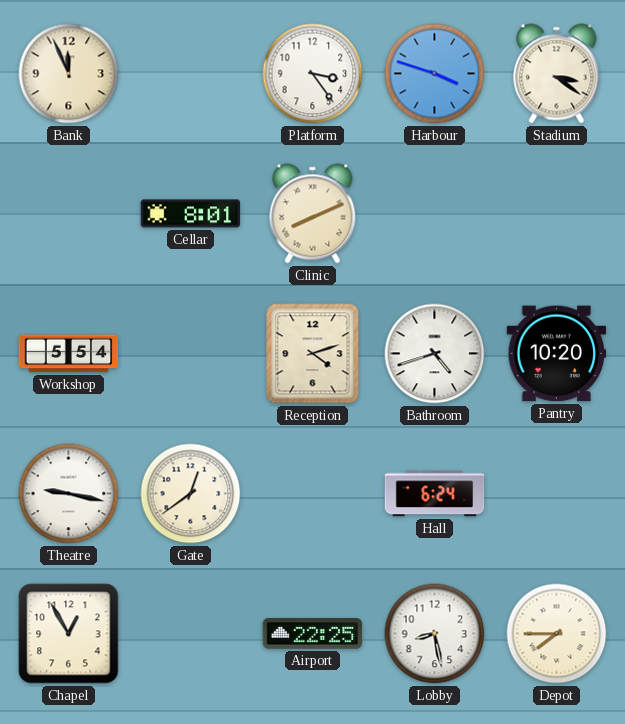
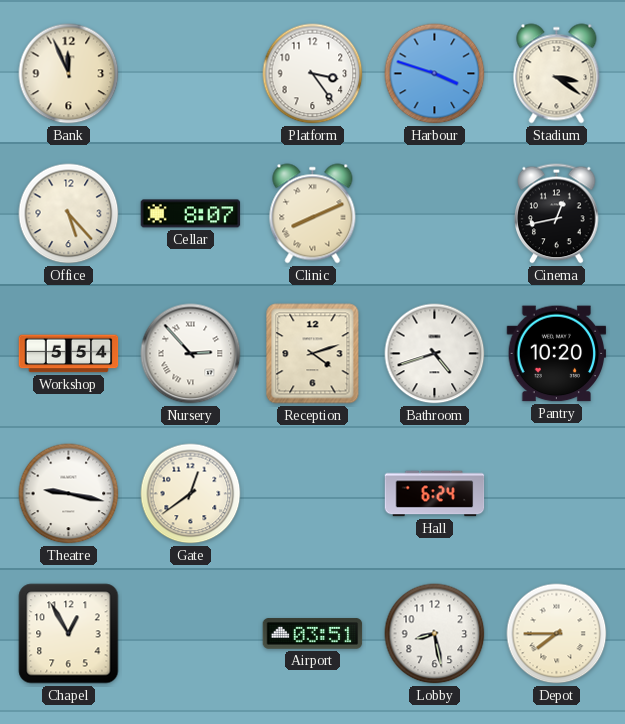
Office: none -> 5:23
Cellar: 8:01 -> 8:07
Cinema: none -> 12:43
Nursery: none -> 2:53
Airport: 22:25 -> 03:51
